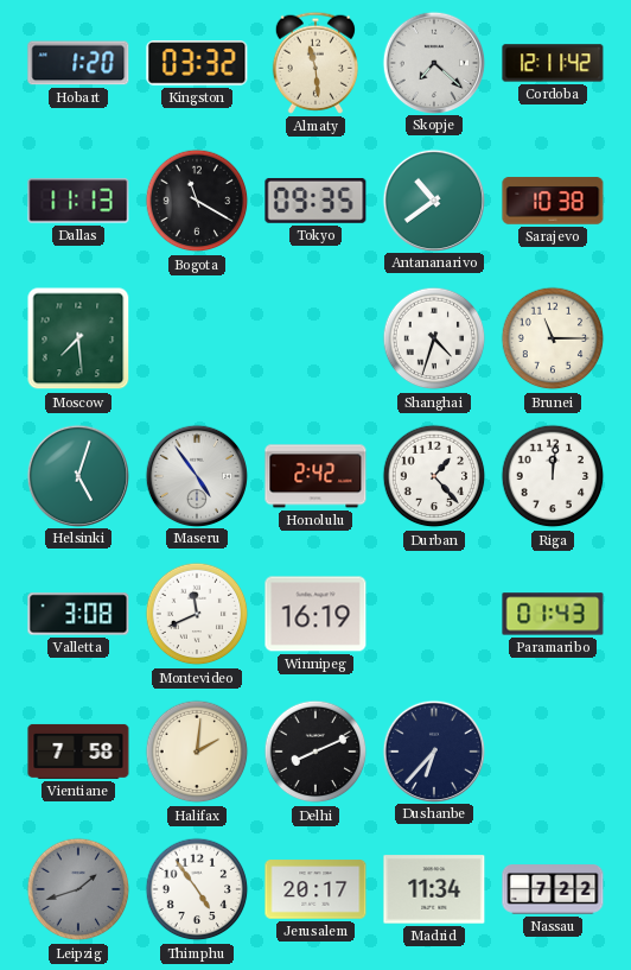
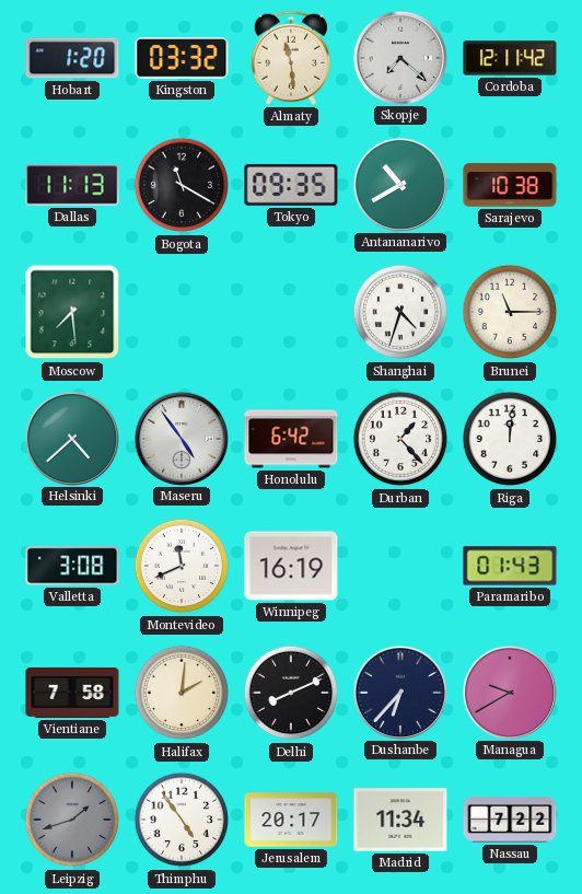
Antananarivo: 10:39 -> 10:40
Helsinki: 5:03 -> 4:38
Honolulu: 2:42 -> 6:42
Managua: none -> 9:40
